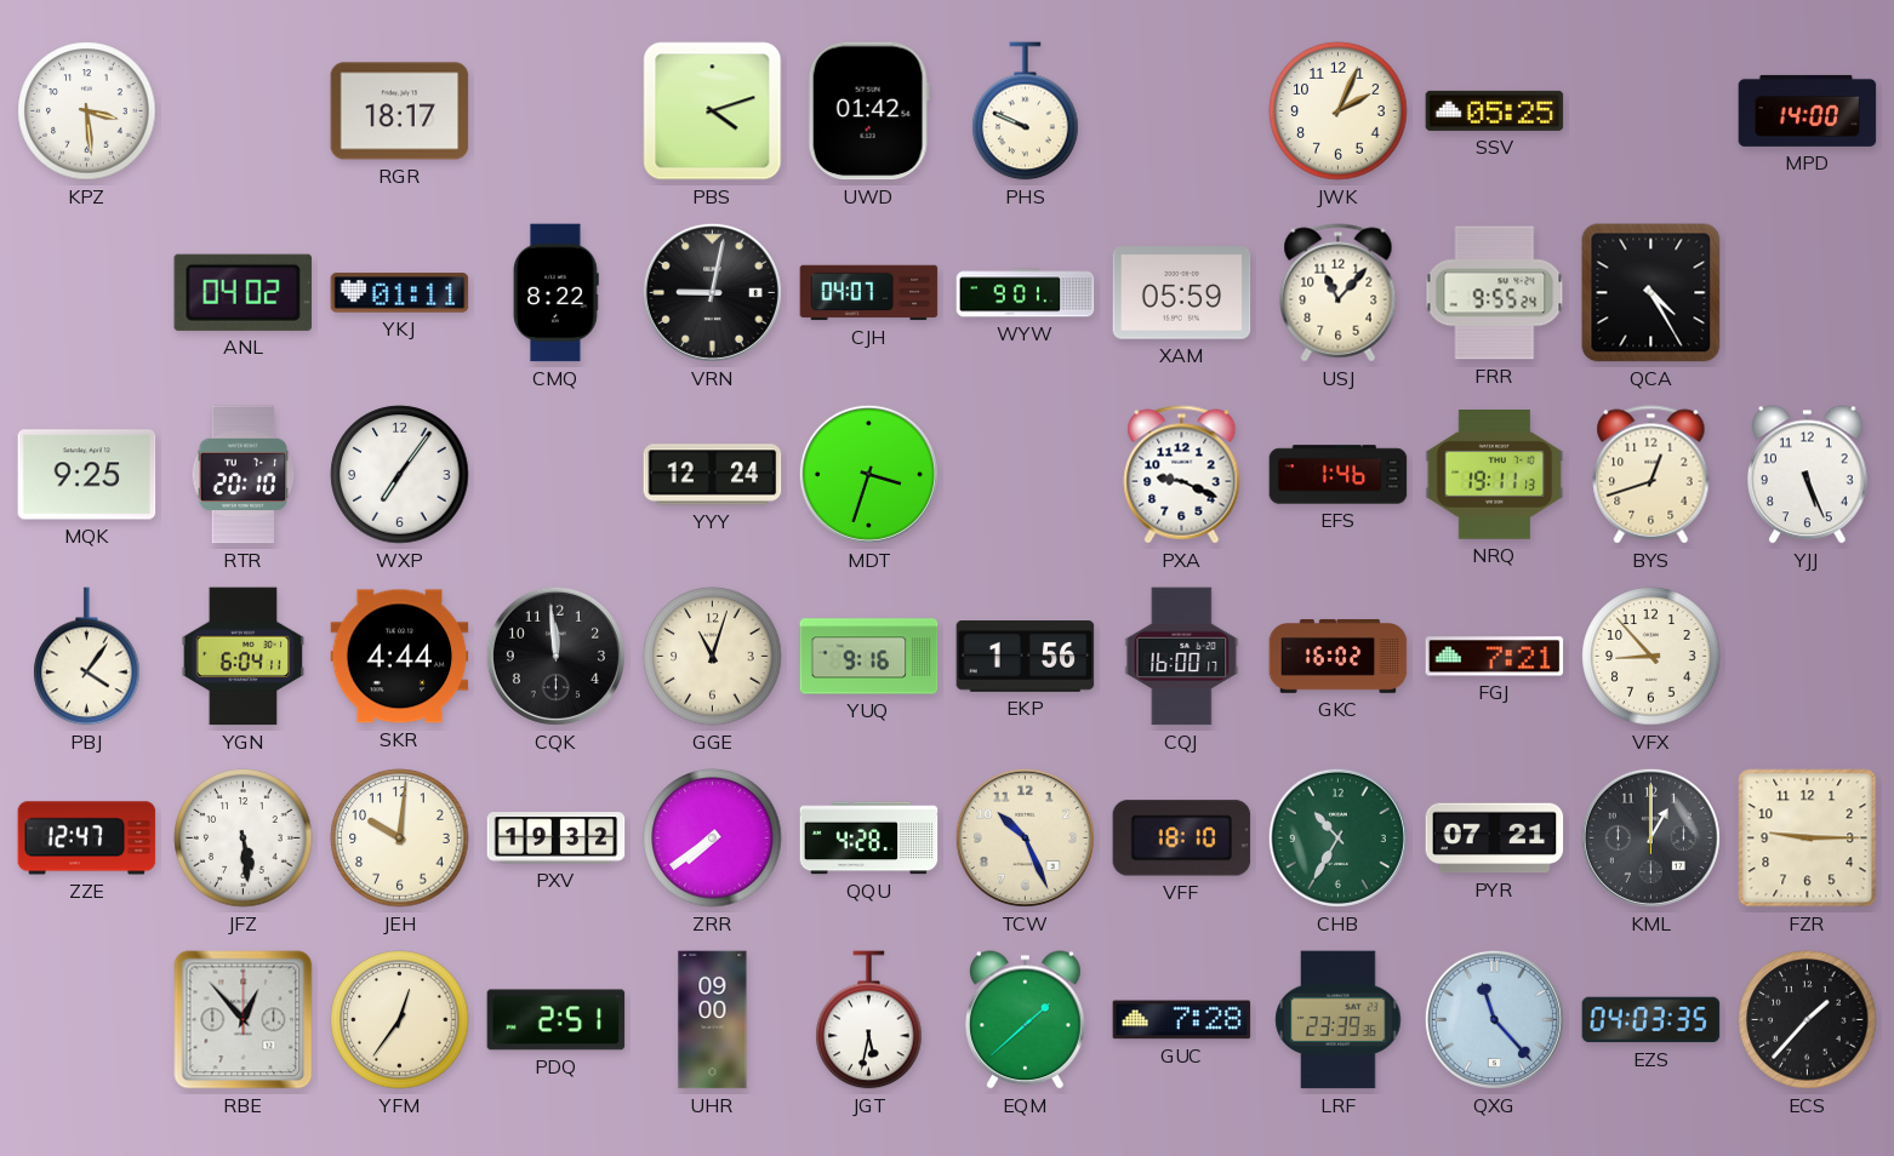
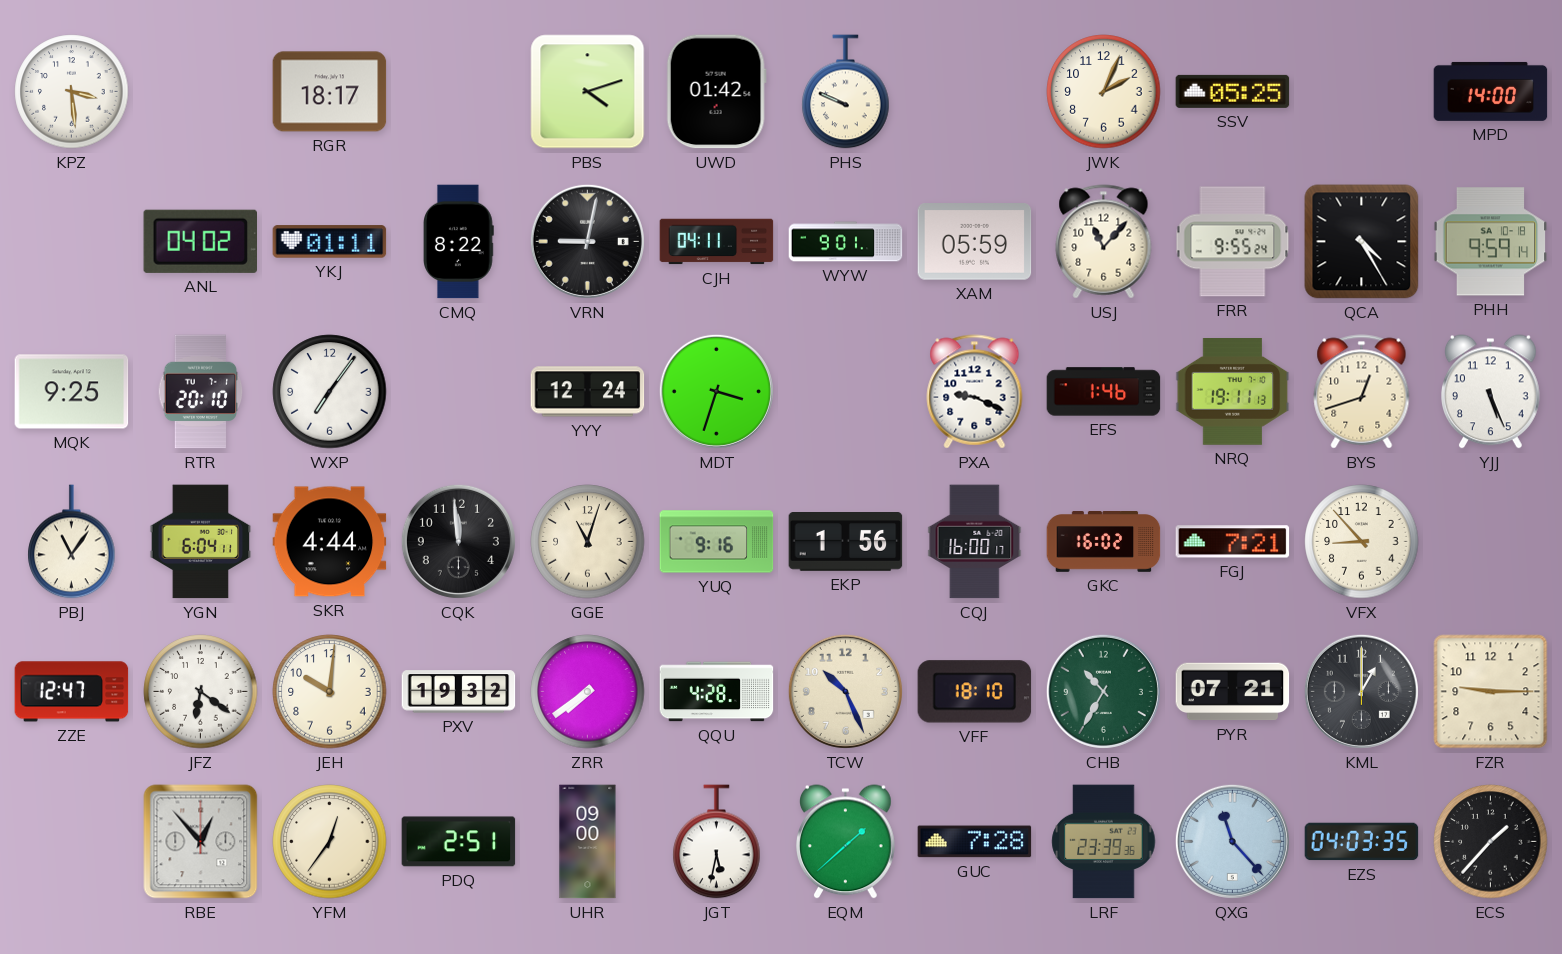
CJH: 04:07 -> 04:11
PHH: none -> 9:59
PBJ: 4:06 -> 11:06
JFZ: 5:29 -> 6:21
